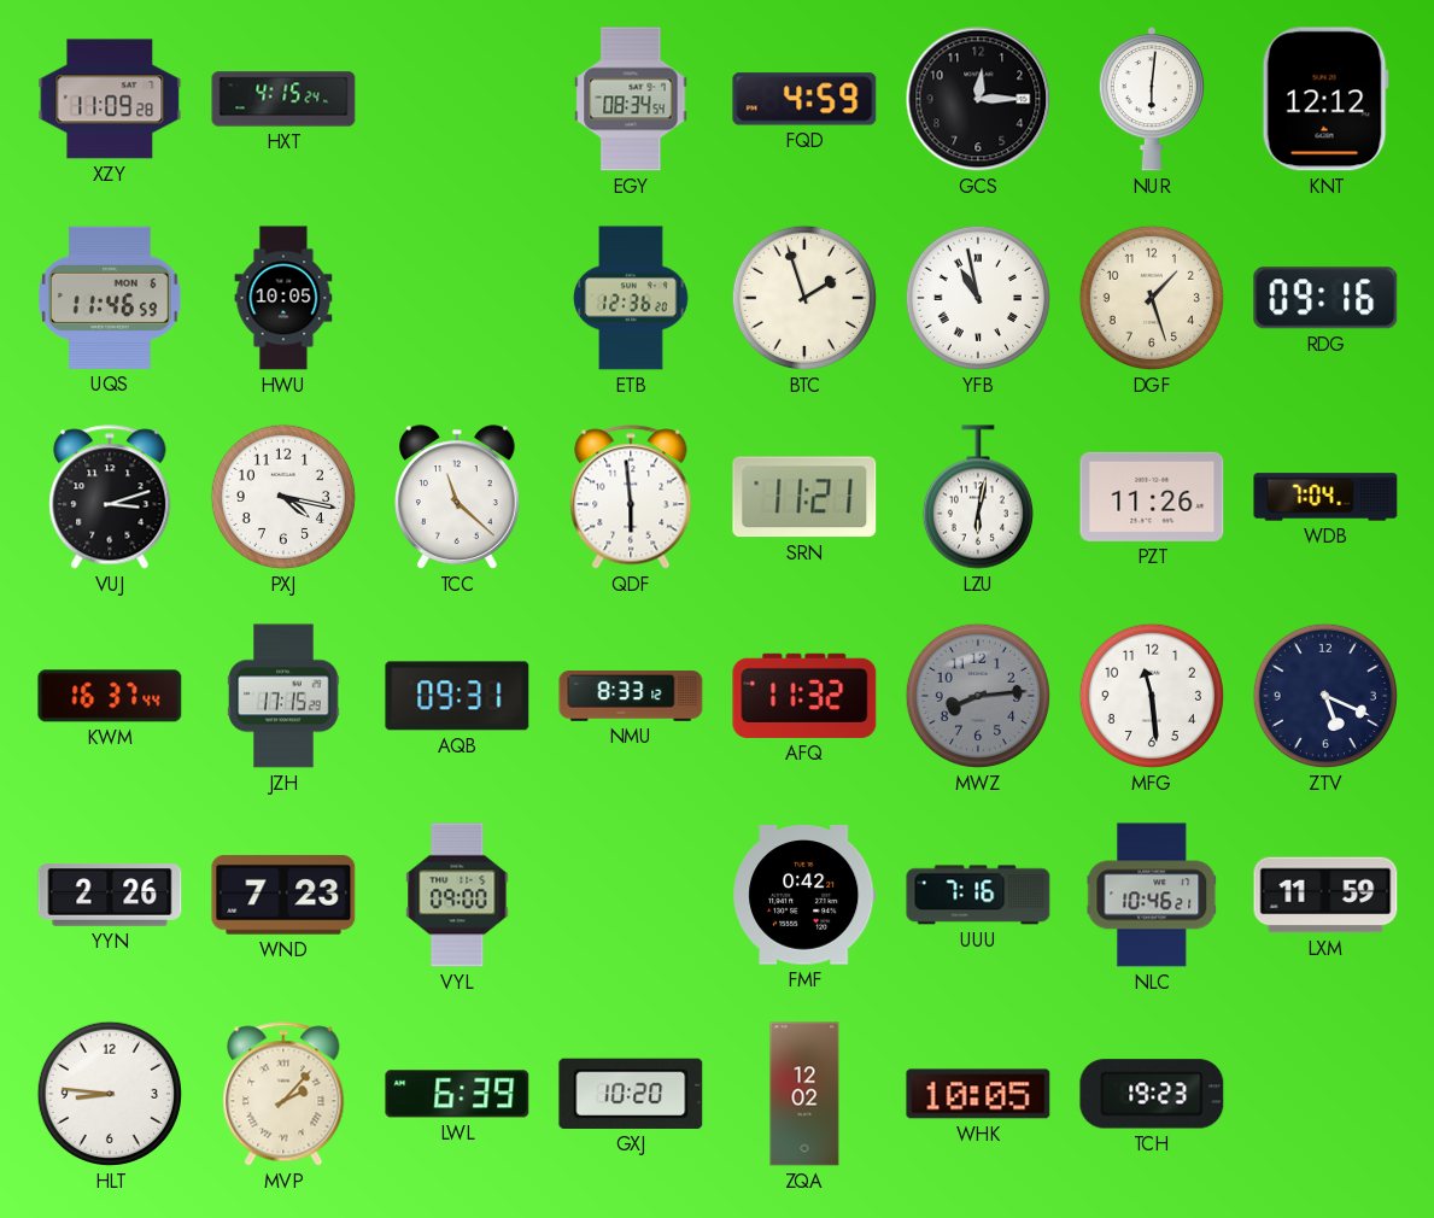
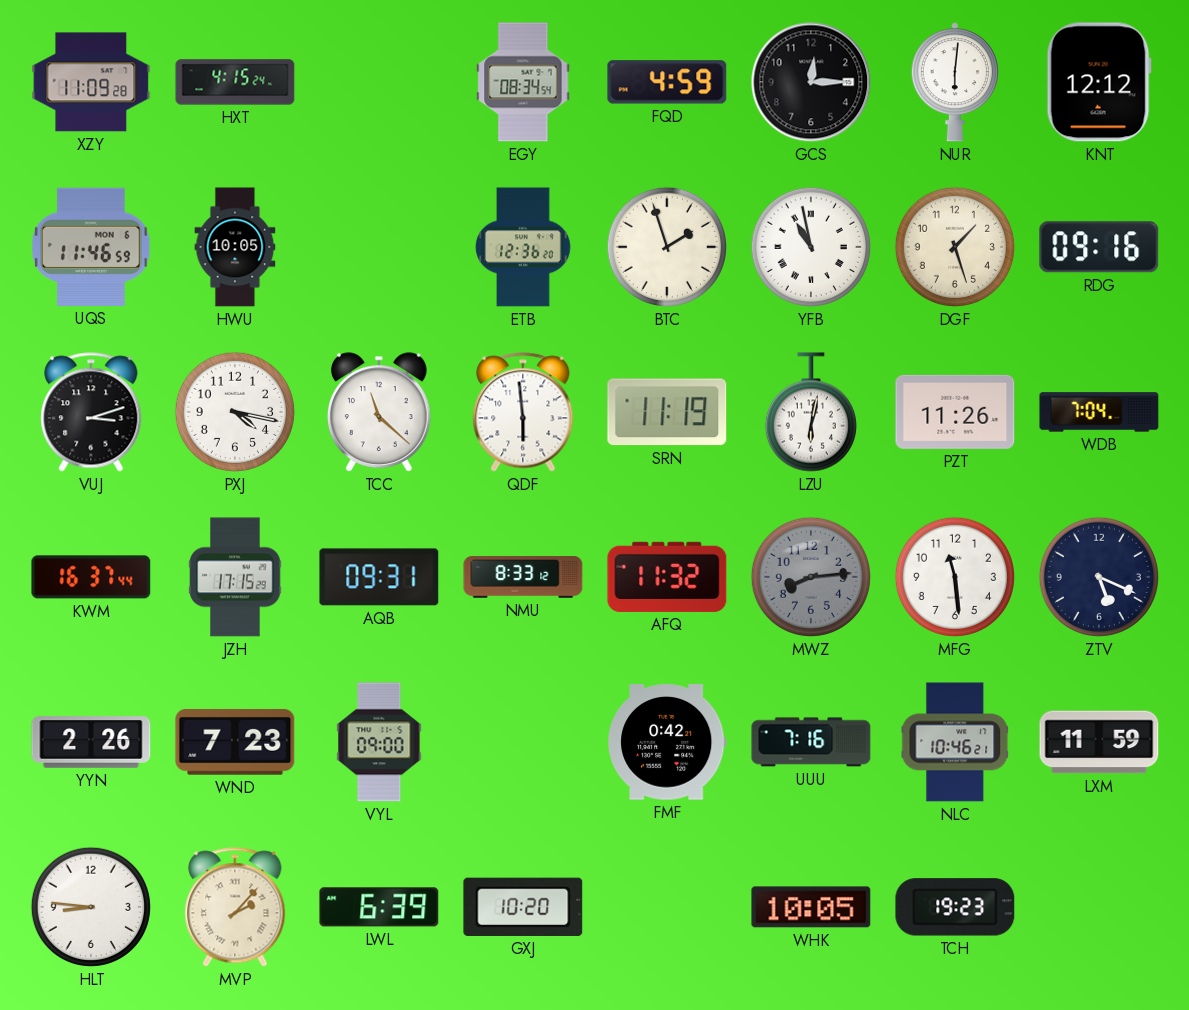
SRN: 11:21 -> 11:19
ZQA: 12:02 -> none
